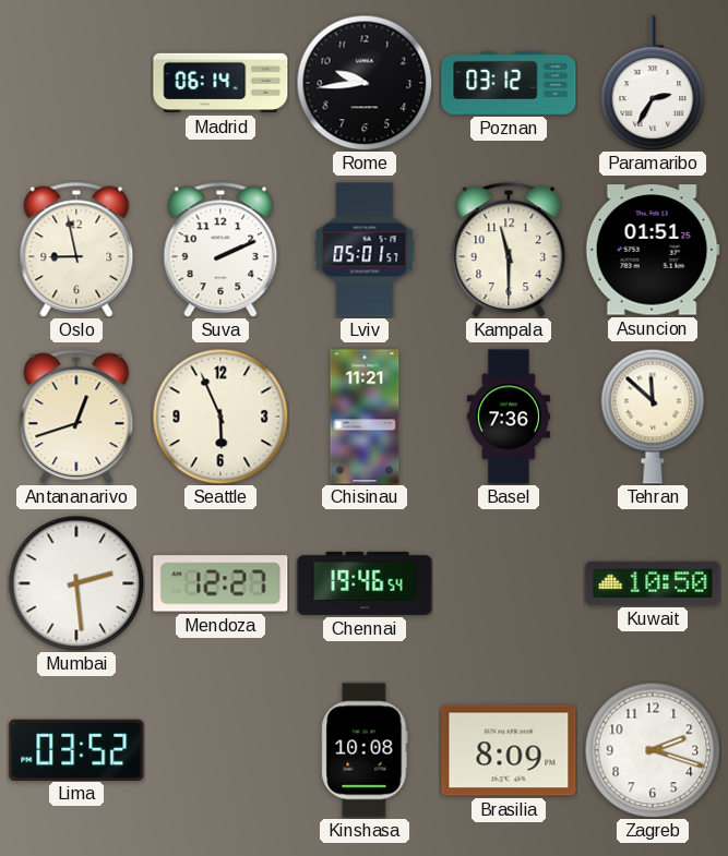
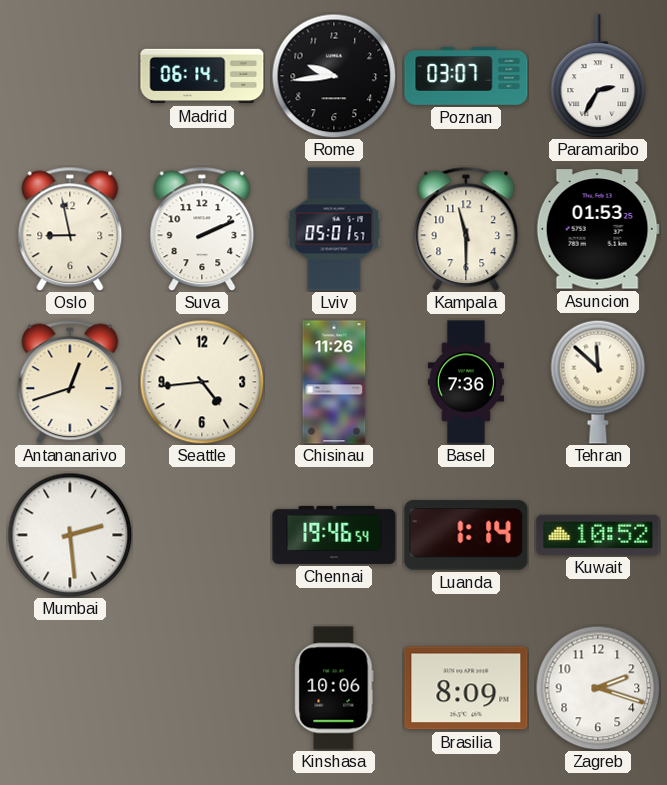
Poznan: 03:12 -> 03:07
Asuncion: 01:51 -> 01:53
Seattle: 5:56 -> 4:44
Chisinau: 11:21 -> 11:26
Mendoza: 12:27 -> none
Luanda: none -> 1:14
Kuwait: 10:50 -> 10:52
Lima: 03:52 -> none
Kinshasa: 10:08 -> 10:06
